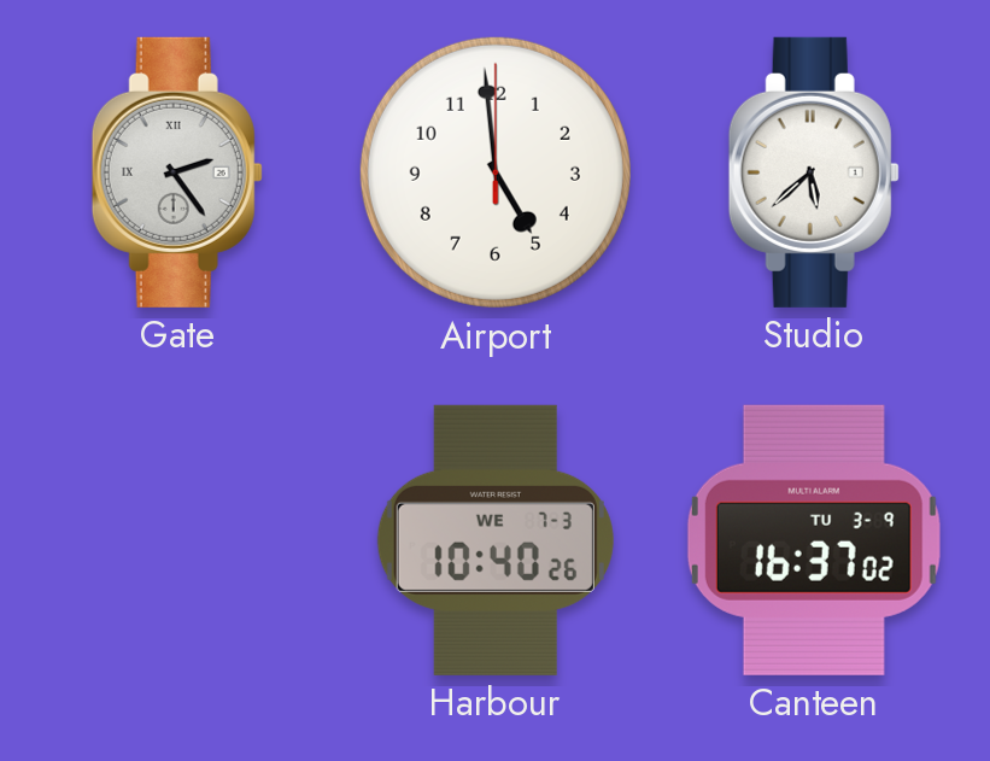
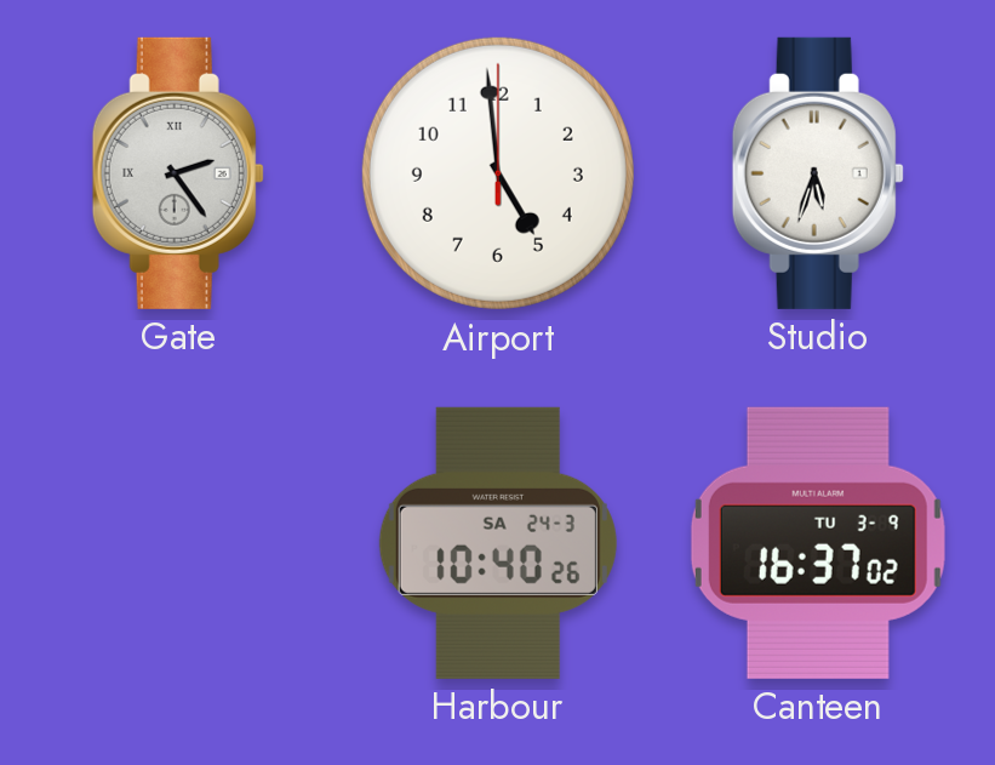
Studio: 5:38 -> 5:33
Harbour date: WE 7-3 -> SA 24-3
